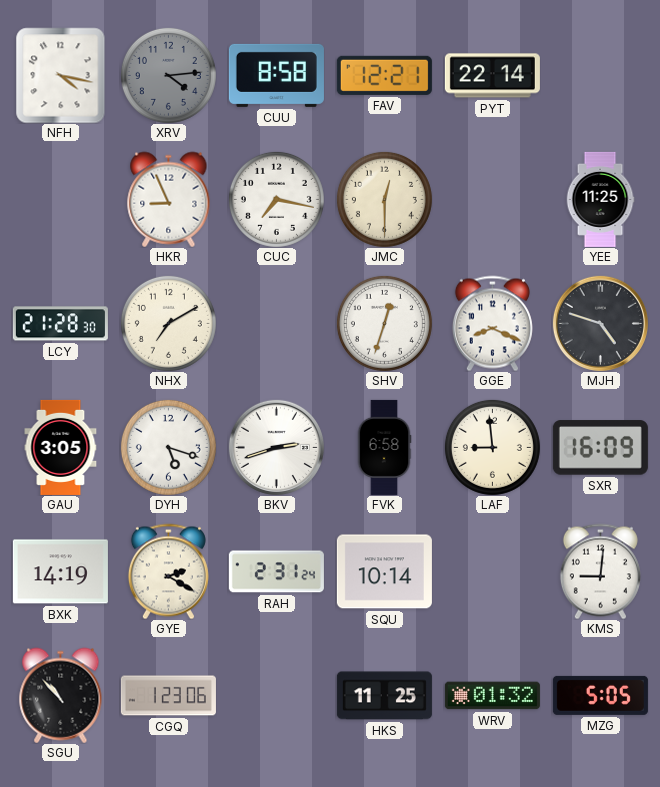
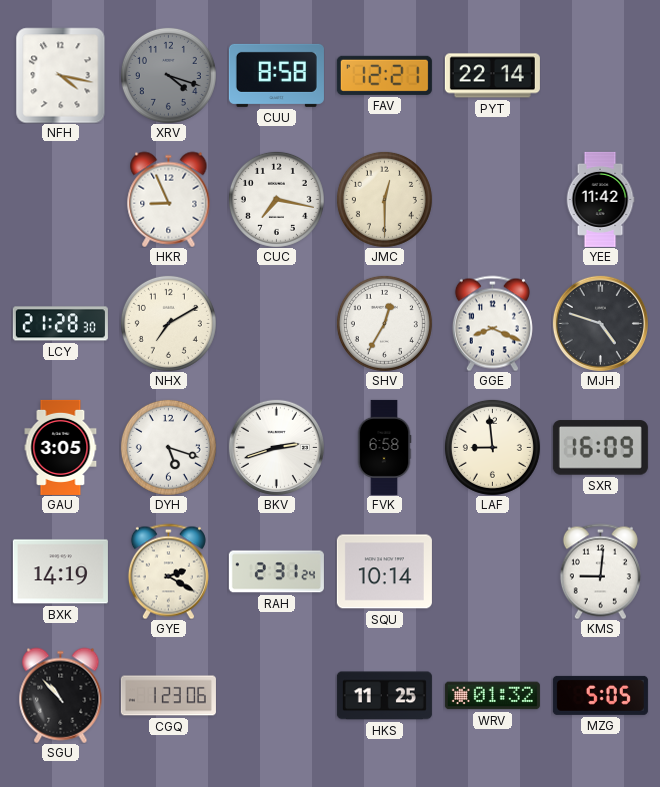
XRV: 4:14 -> 4:18
YEE: 11:25 -> 11:42
SHV: 12:33 -> 12:35
